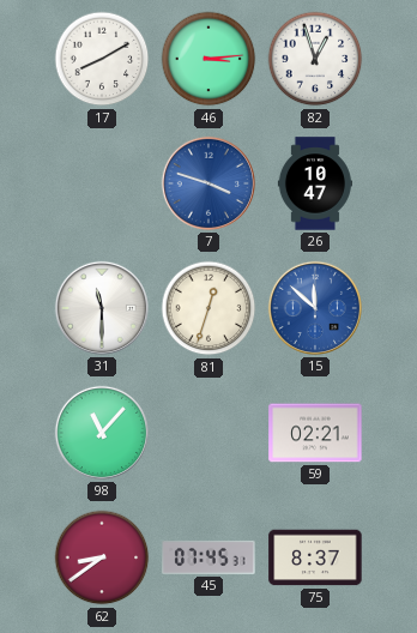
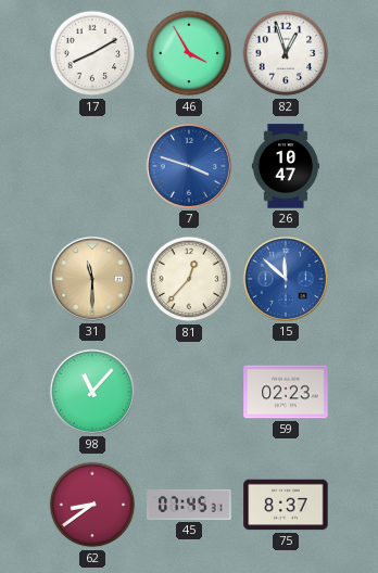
46: 3:14 -> 3:55
31 dial: white -> champagne
81: 12:33 -> 12:37
59: 02:21 -> 02:23
